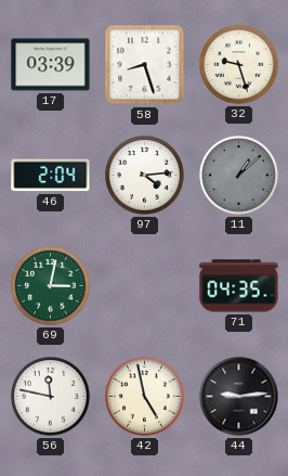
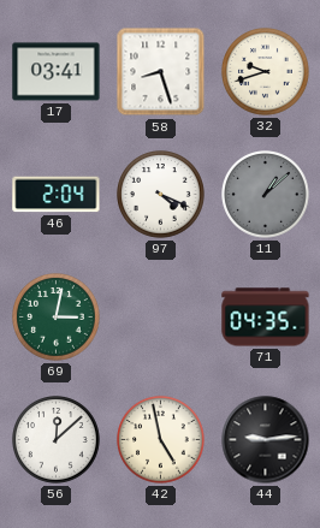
17: 03:39 -> 03:41
32: 9:27 -> 9:42
97: 4:14 -> 4:19
56: 11:47 -> 12:08
